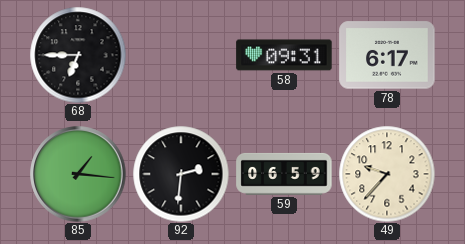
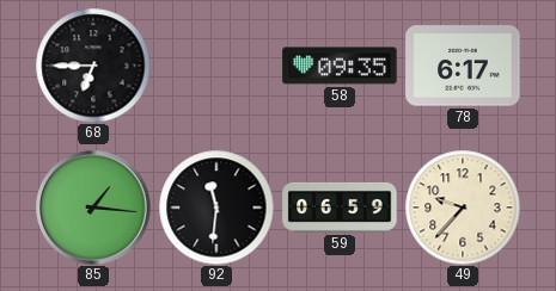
58: 09:31 -> 09:35
92: 2:31 -> 11:31
